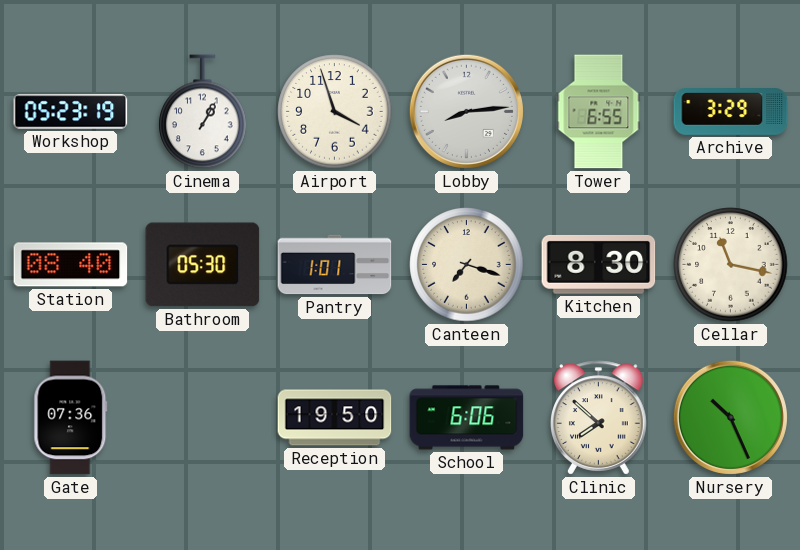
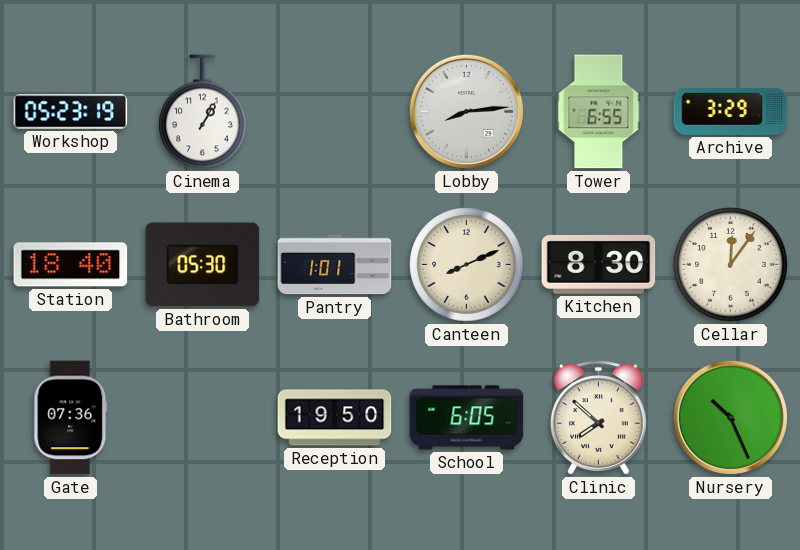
Airport: 3:57 -> none
Station: 08:40 -> 18:40
Canteen: 7:18 -> 8:11
Cellar: 11:17 -> 12:06
School: 6:06 -> 6:05
